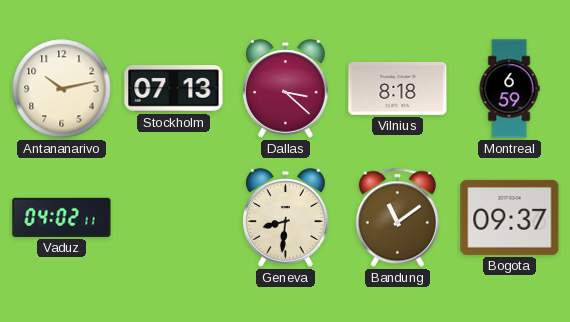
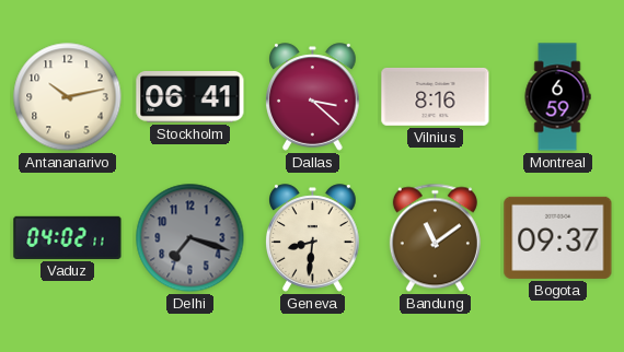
Stockholm: 07:13 -> 06:41
Vilnius: 8:18 -> 8:16
Delhi: none -> 7:18
